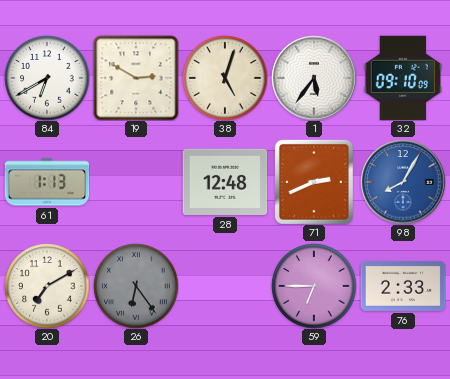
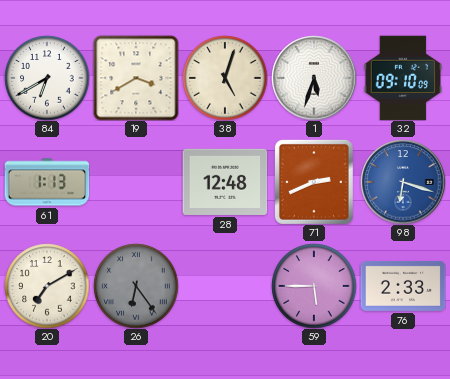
19: 2:50 -> 3:40
1: 5:36 -> 5:33
98: 8:05 -> 6:18
59: 6:45 -> 5:45
